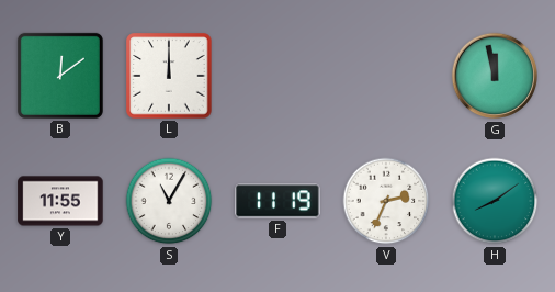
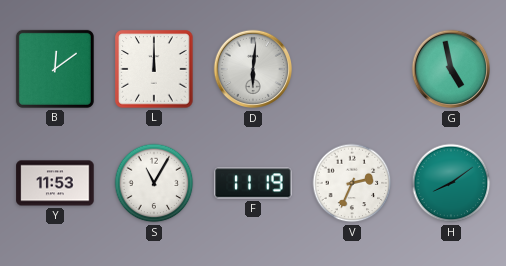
D: none -> 6:01
G: 11:58 -> 4:58
Y: 11:55 -> 11:53
